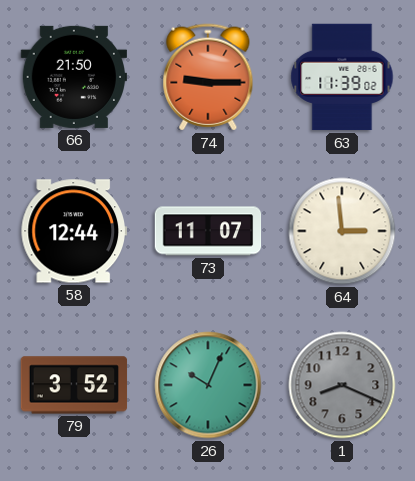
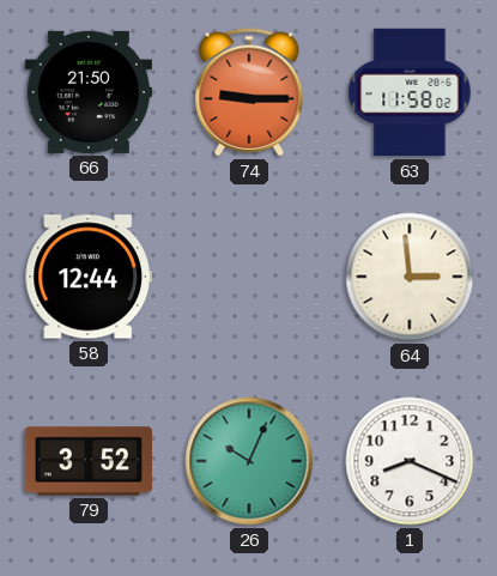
63: 11:39 -> 11:58
73: 11:07 -> none
1 dial: grey -> white
